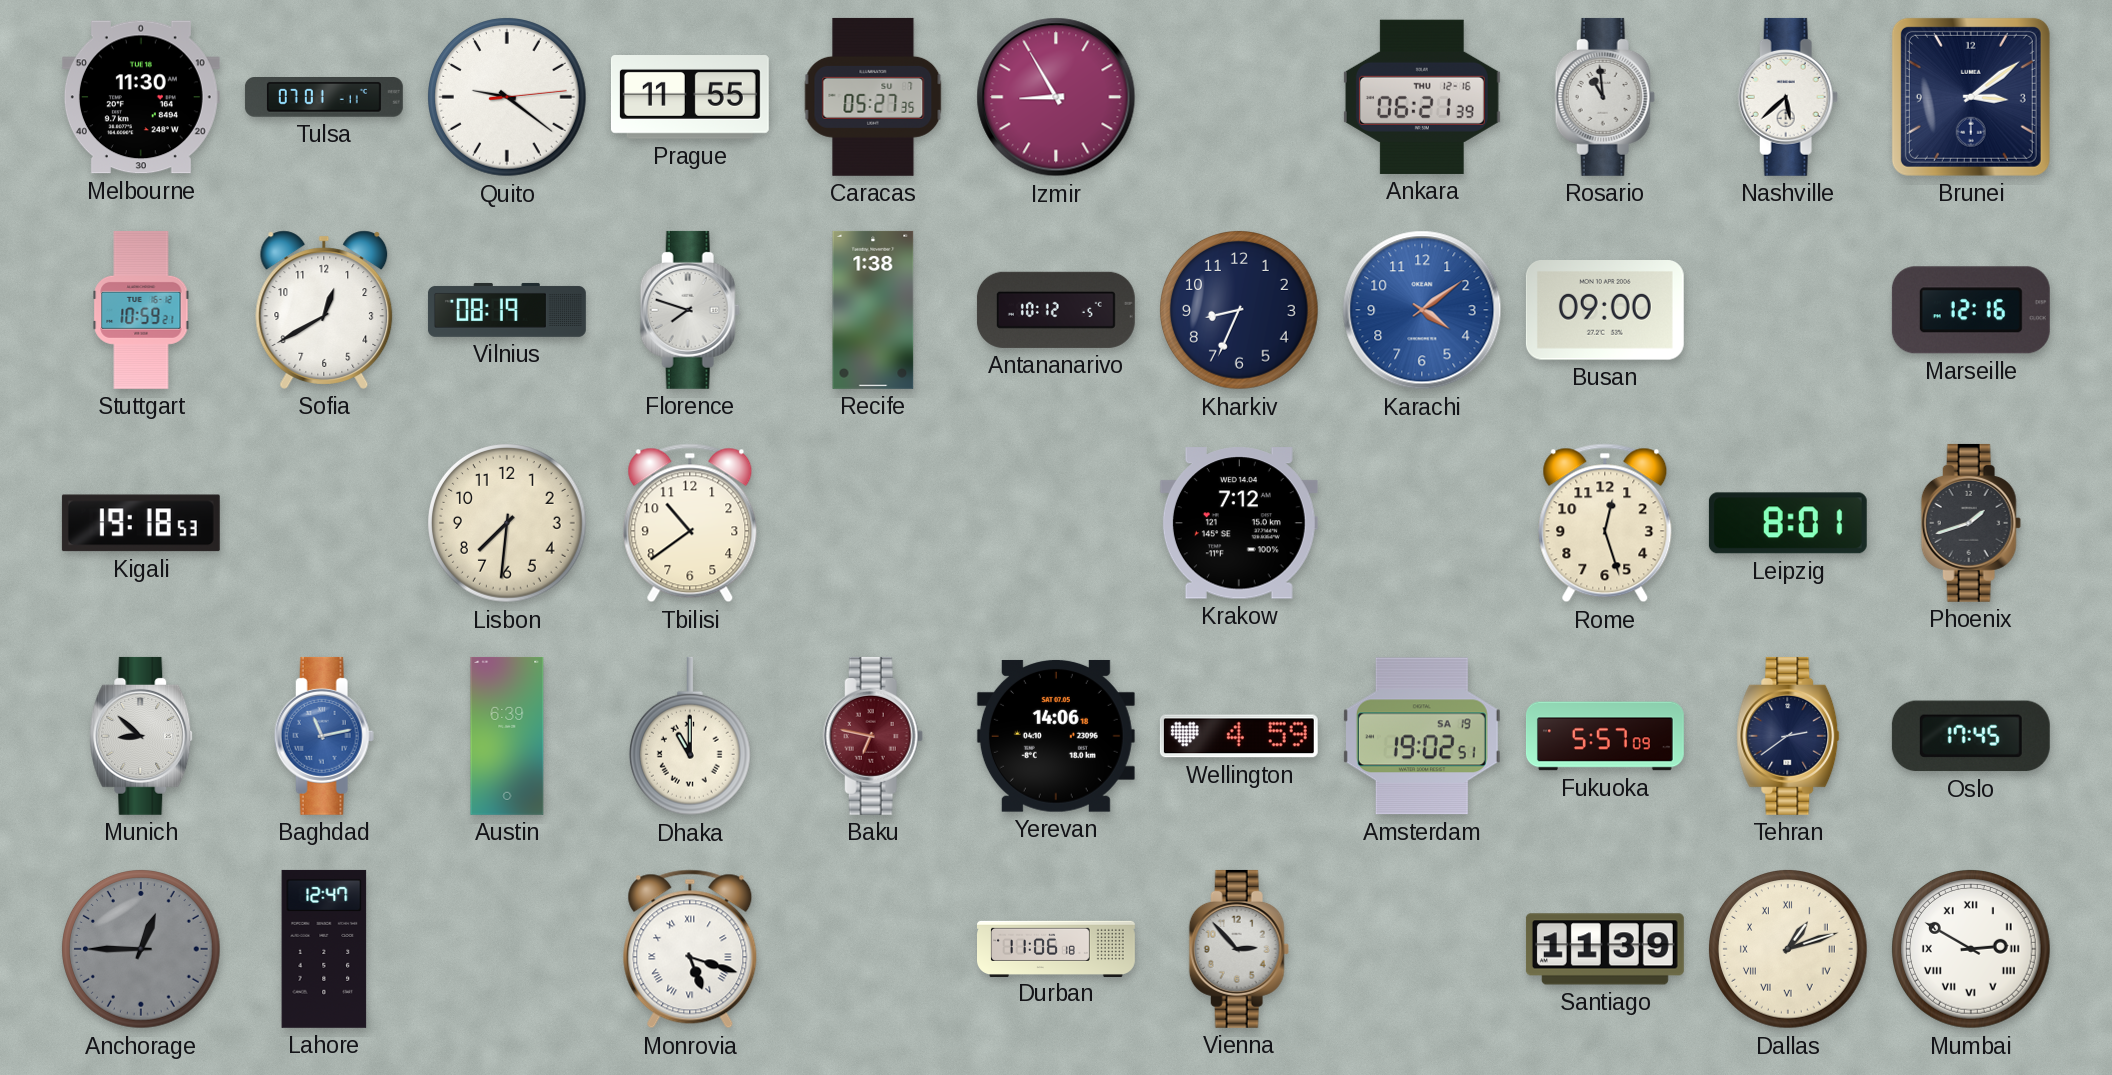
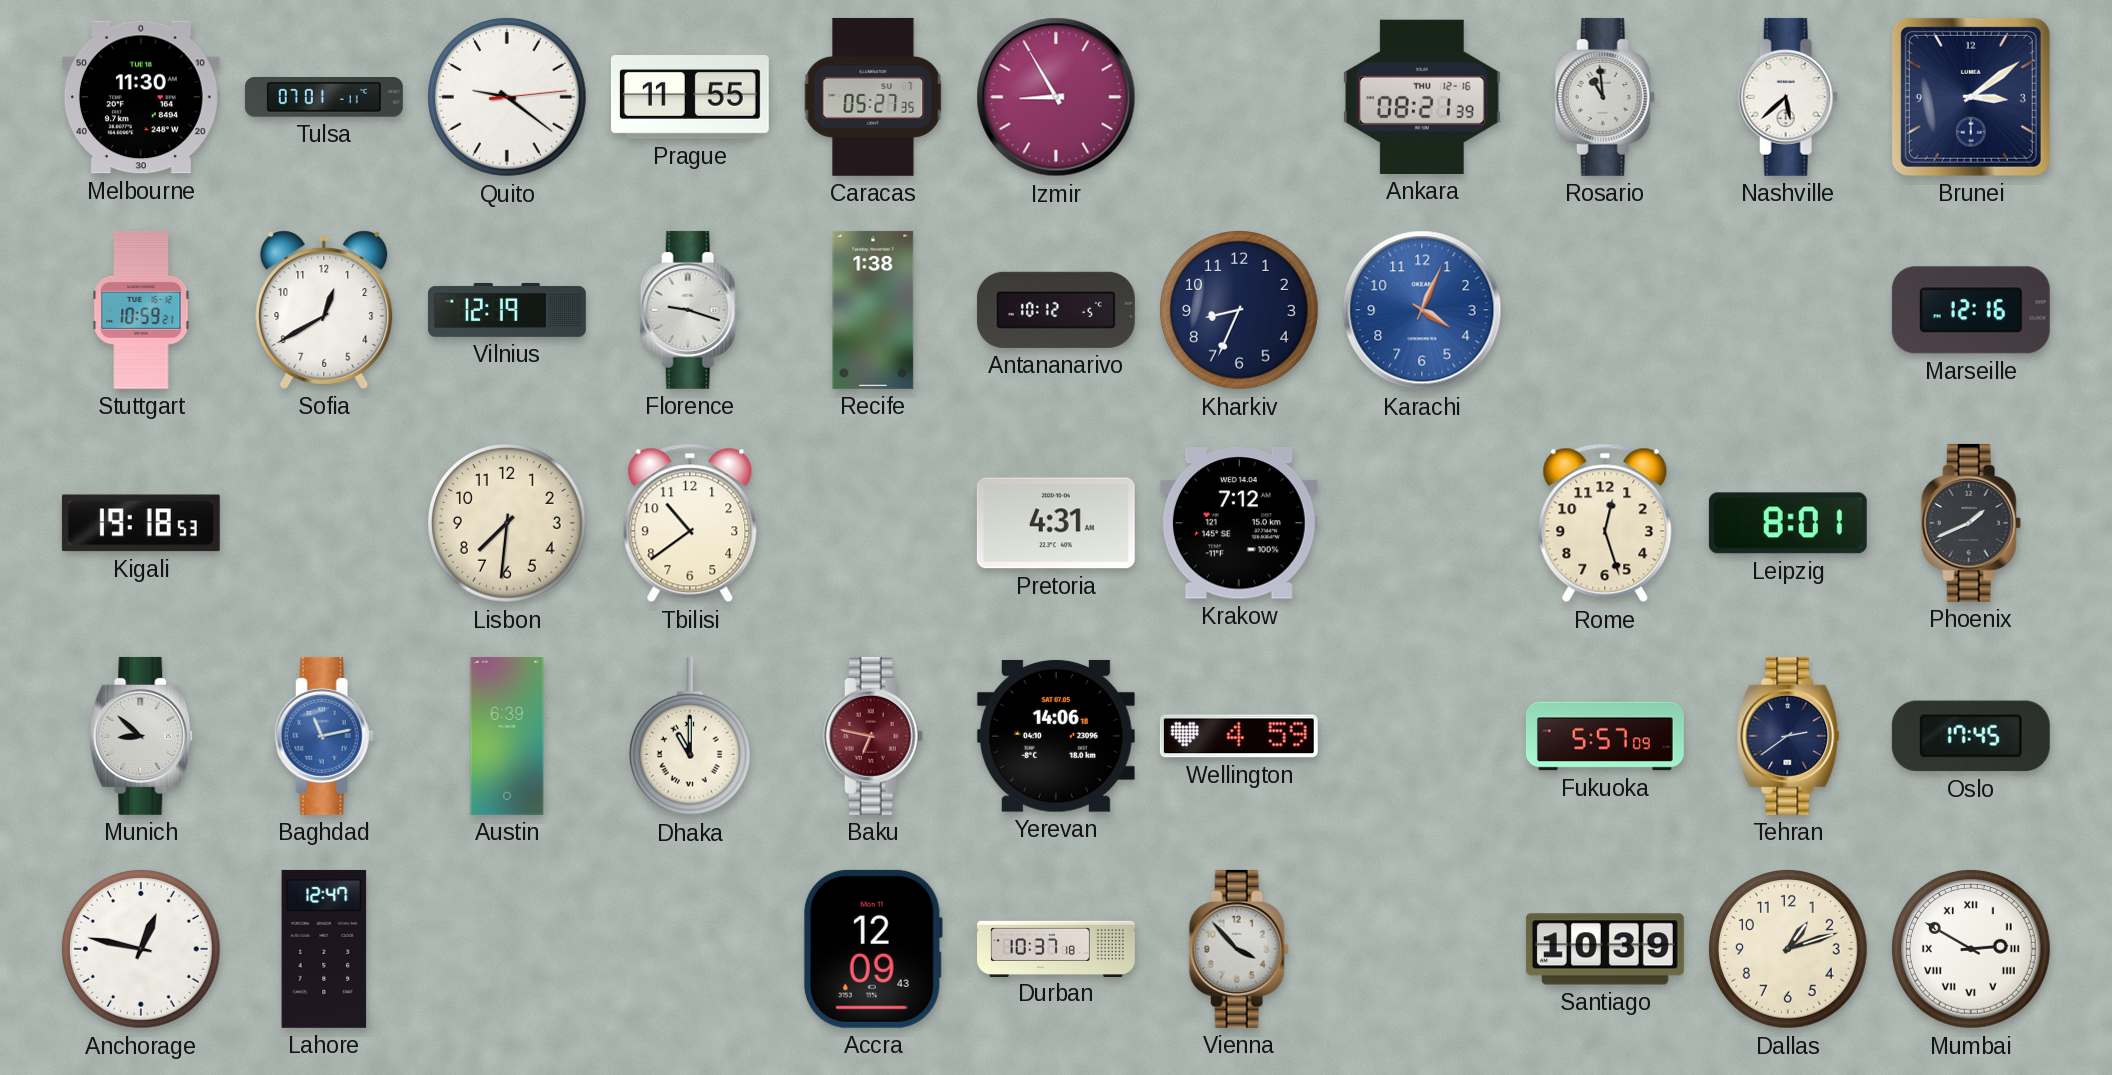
Ankara: 06:21 -> 08:21
Vilnius: 08:19 -> 12:19
Florence: 7:48 -> 9:18
Karachi: 4:09 -> 4:04
Busan: 09:00 -> none
Pretoria: none -> 4:31
Phoenix: 1:42 -> 1:41
Amsterdam: 19:02 -> none
Anchorage: 12:45 -> 12:47
Anchorage dial: grey -> white
Monrovia: 5:18 -> none
Accra: none -> 12:09
Durban: 11:06 -> 10:37
Vienna: 2:53 -> 3:53
Santiago: 11:39 -> 10:39
Dallas numerals: Roman -> Arabic
